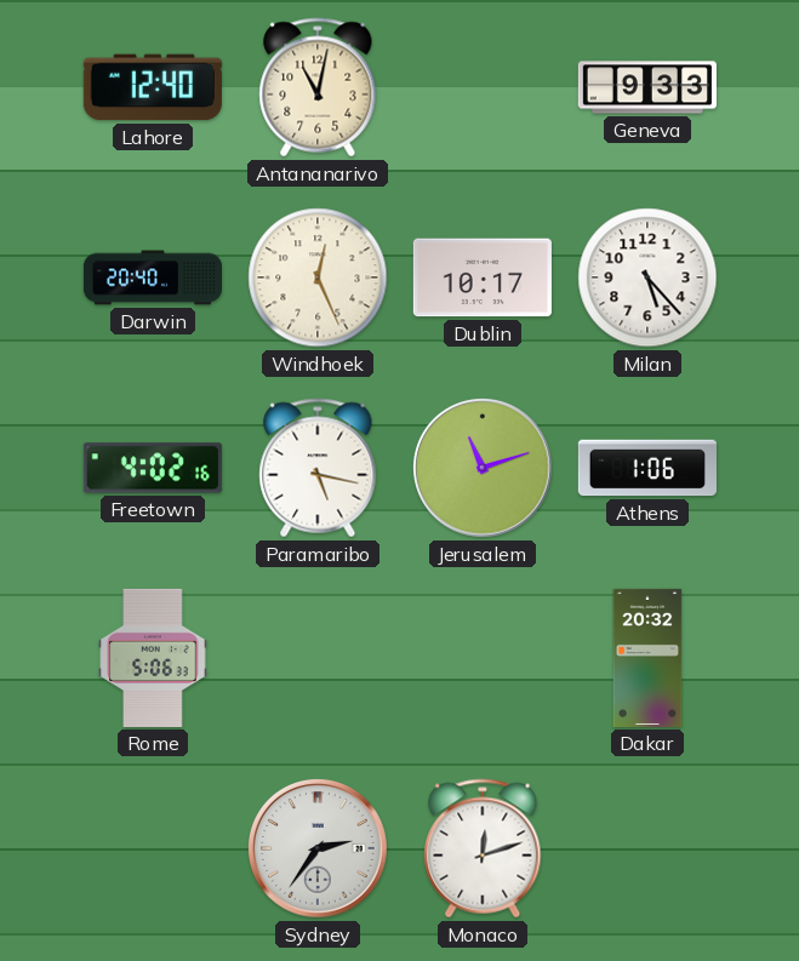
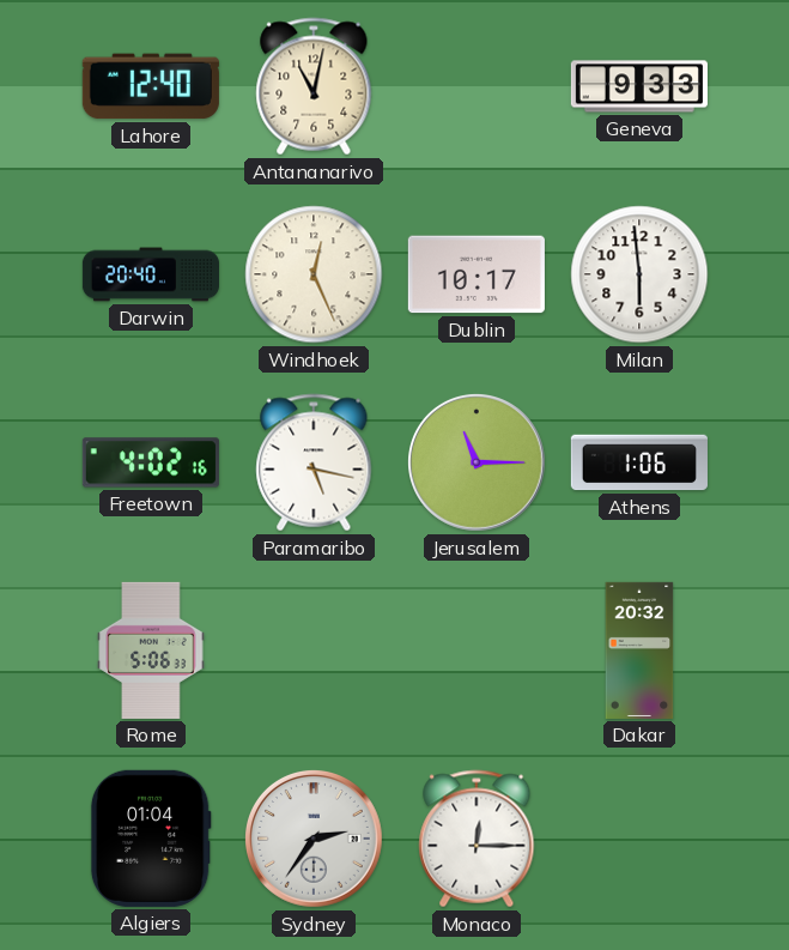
Milan: 5:23 -> 5:59
Jerusalem: 11:12 -> 11:15
Algiers: none -> 01:04
Monaco: 12:12 -> 12:15
